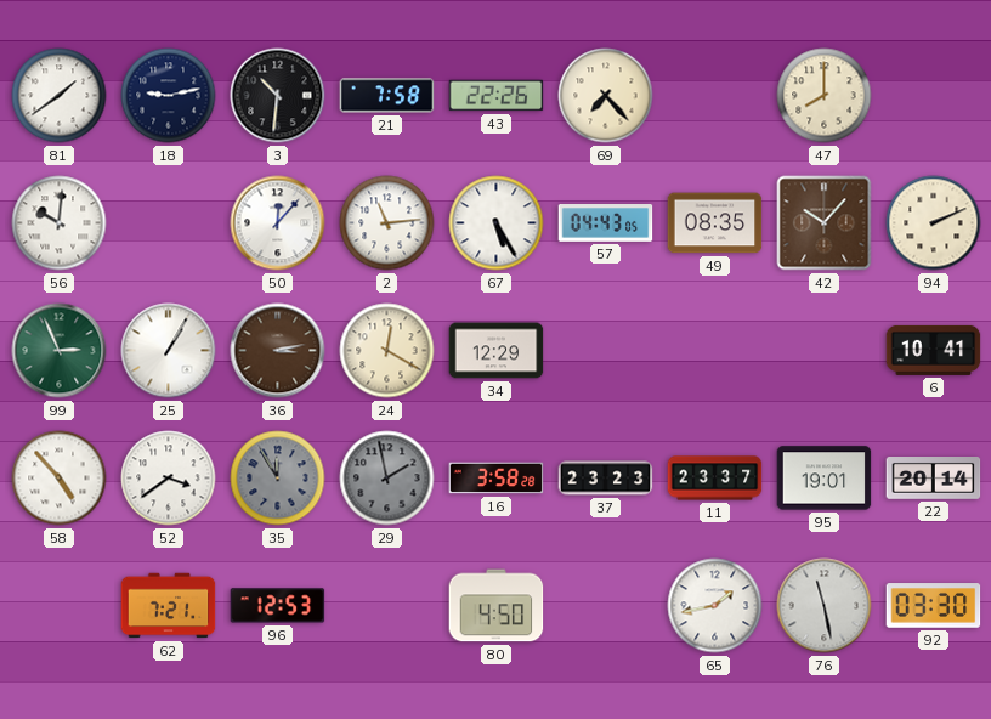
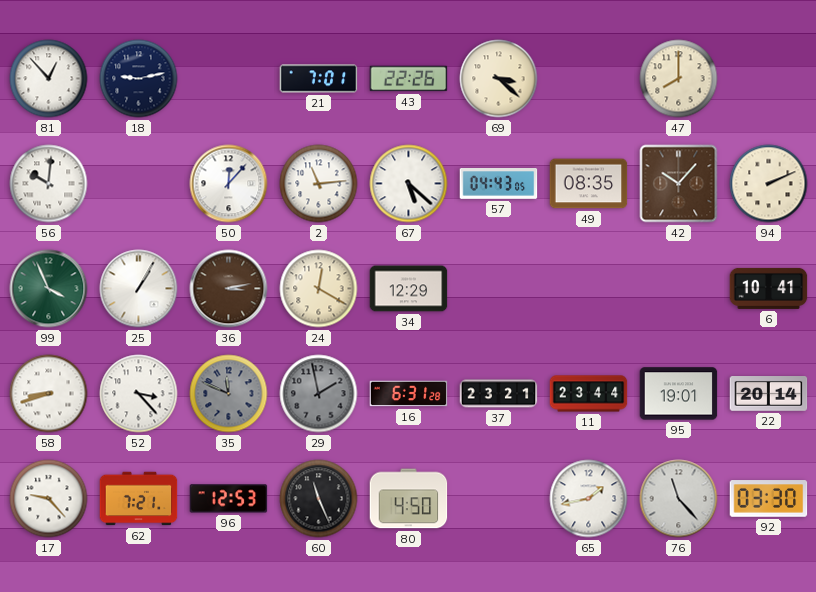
81: 1:39 -> 12:53
3: 10:31 -> none
21: 7:58 -> 7:01
69: 7:23 -> 3:22
67: 5:25 -> 5:22
99: 2:56 -> 3:56
58: 4:53 -> 8:42
52: 3:39 -> 3:23
35: 11:55 -> 11:49
16: 3:58 -> 6:31
37: 23:23 -> 23:21
11: 23:37 -> 23:44
17: none -> 9:23
60: none -> 11:26
76: 11:28 -> 11:23
